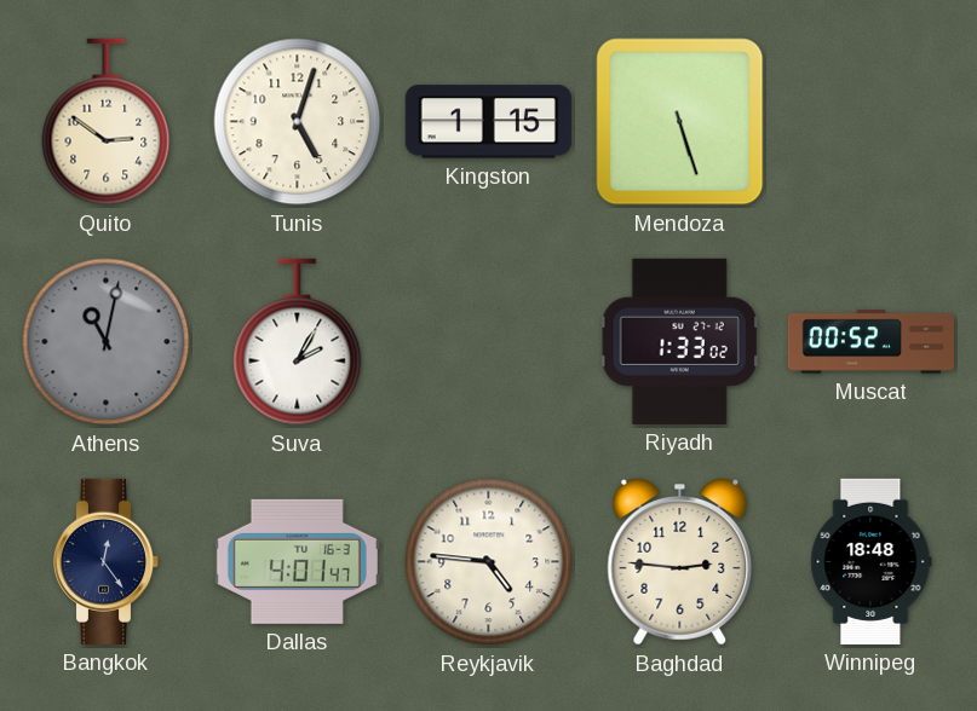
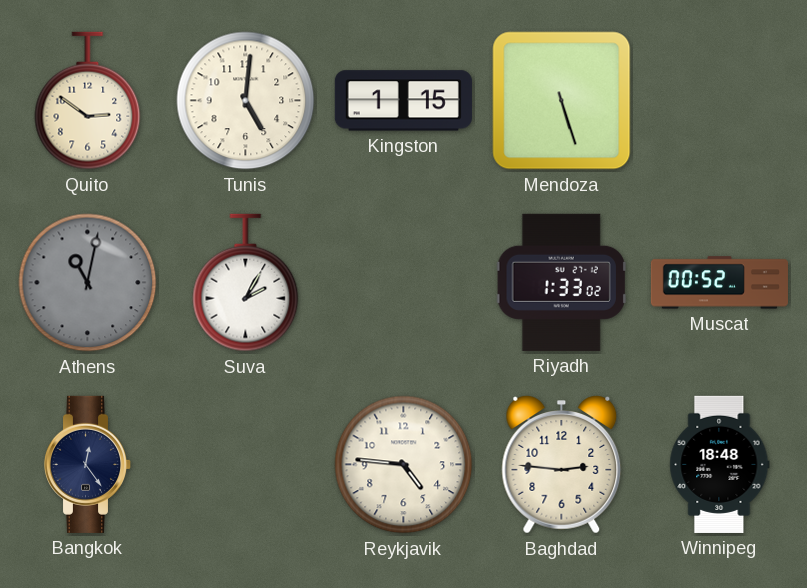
Tunis: 5:03 -> 5:01
Dallas: 4:01 -> none
